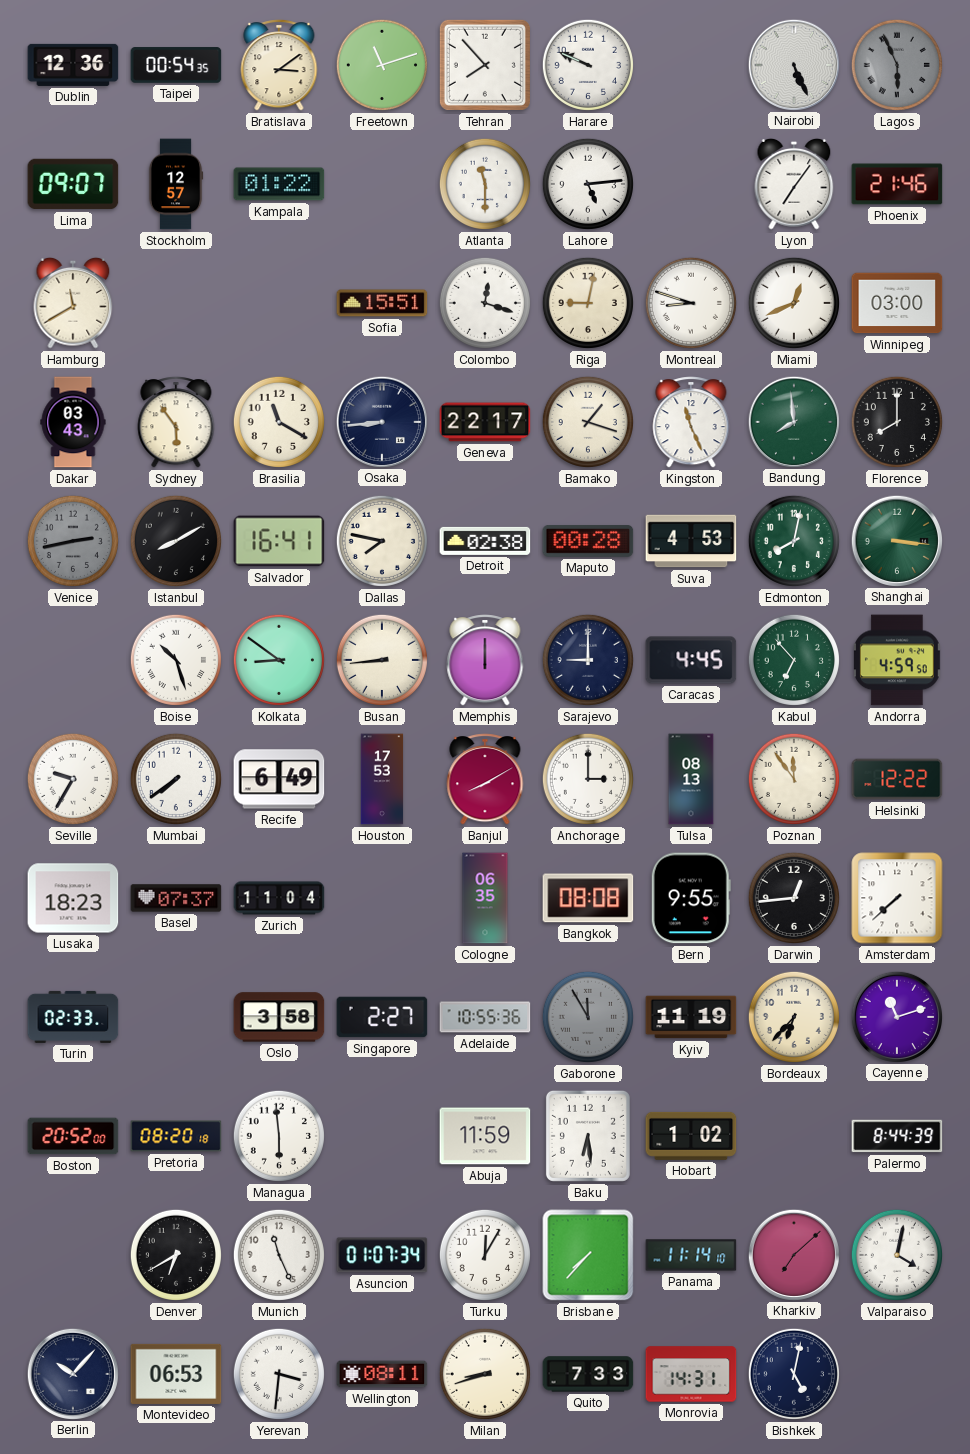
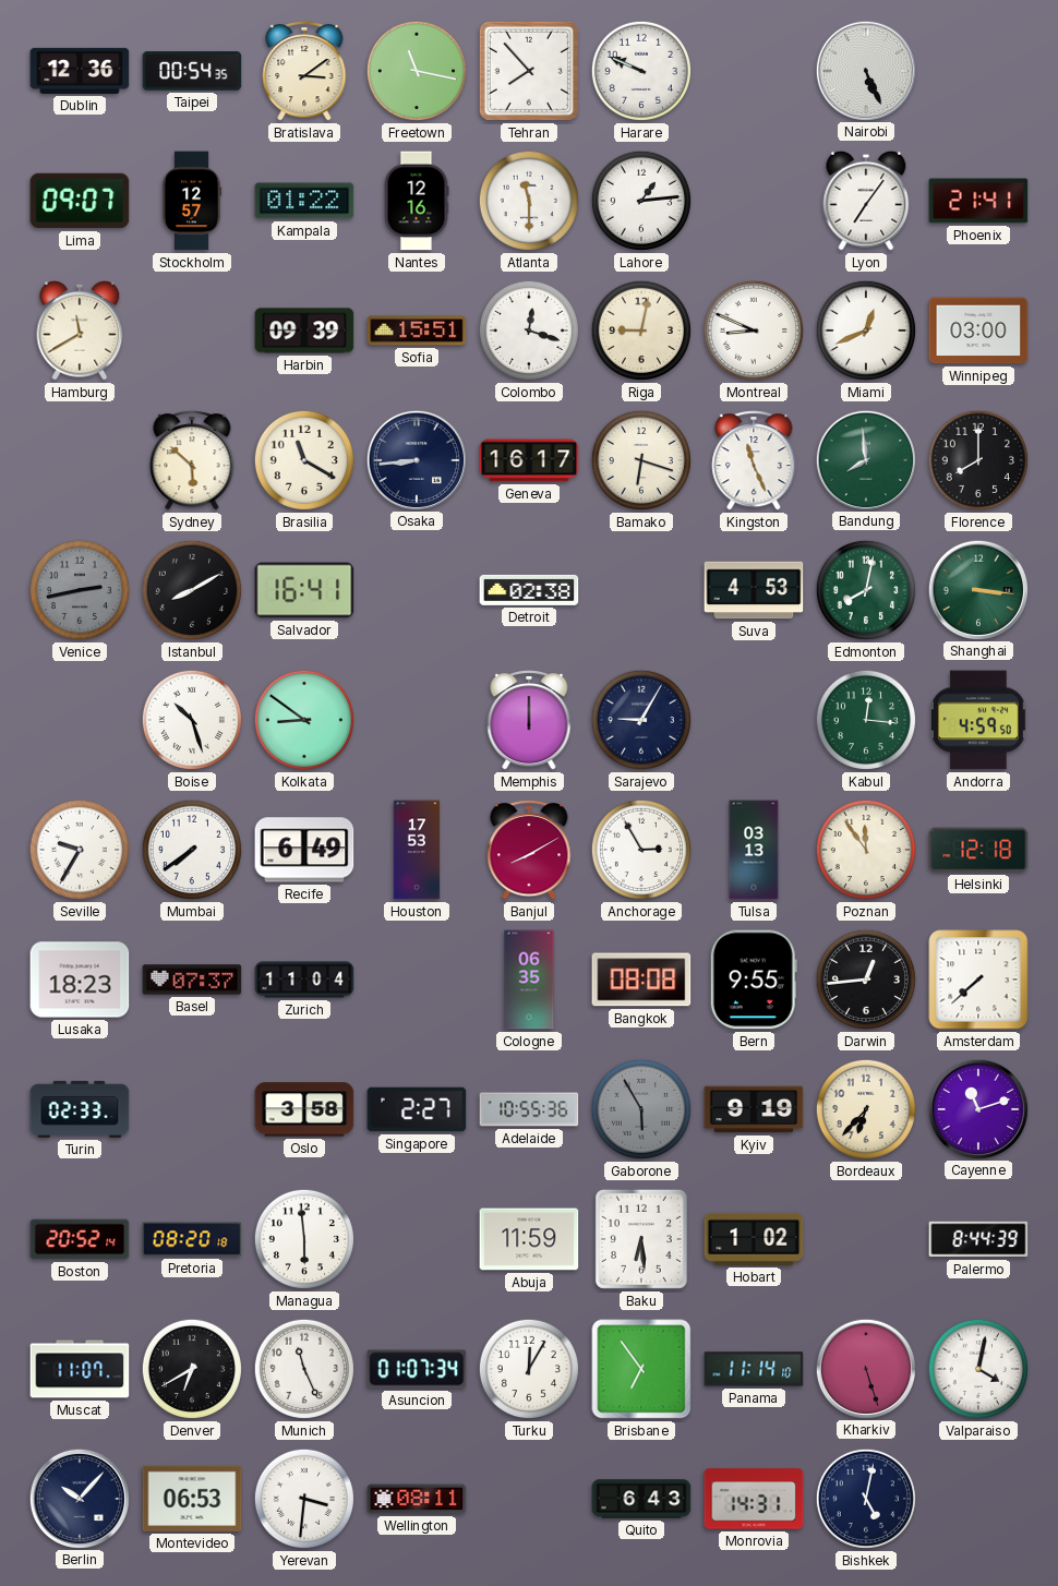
Freetown: 11:12 -> 11:17
Lagos: 5:56 -> none
Nantes: none -> 12:16
Lahore: 5:14 -> 1:14
Phoenix: 21:46 -> 21:41
Harbin: none -> 09:39
Montreal: 8:48 -> 8:49
Dakar: 03:43 -> none
Sydney: 5:54 -> 5:52
Geneva: 22:17 -> 16:17
Bamako: 1:18 -> 6:18
Dallas: 7:47 -> none
Maputo: 00:28 -> none
Busan: 8:44 -> none
Sarajevo: 9:00 -> 9:05
Caracas: 4:45 -> none
Kabul: 6:53 -> 12:16
Anchorage: 3:00 -> 2:55
Tulsa: 08:13 -> 03:13
Helsinki: 12:22 -> 12:18
Gaborone: 11:55 -> 5:55
Kyiv: 11:19 -> 9:19
Boston: 20:52:00 -> 20:52:14
Muscat: none -> 11:07
Brisbane: 7:37 -> 6:54
Kharkiv: 7:08 -> 5:27
Milan: 8:42 -> none
Quito: 7:33 -> 6:43
